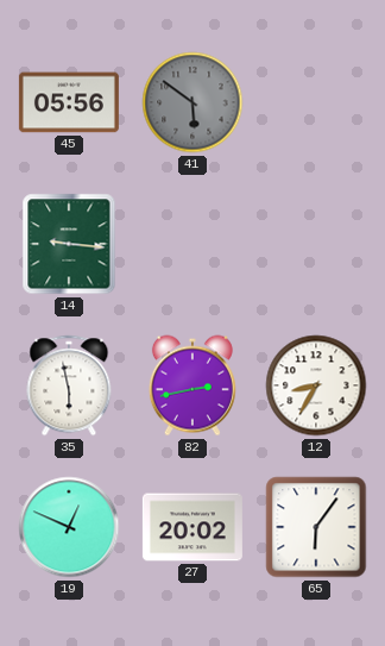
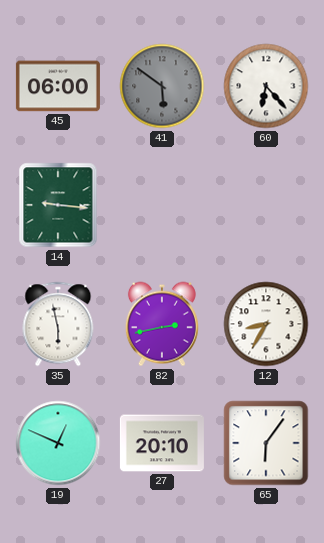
45: 05:56 -> 06:00
60: none -> 6:23
27: 20:02 -> 20:10
